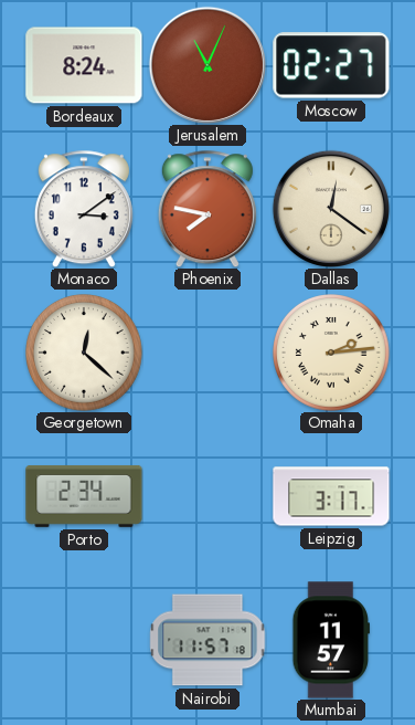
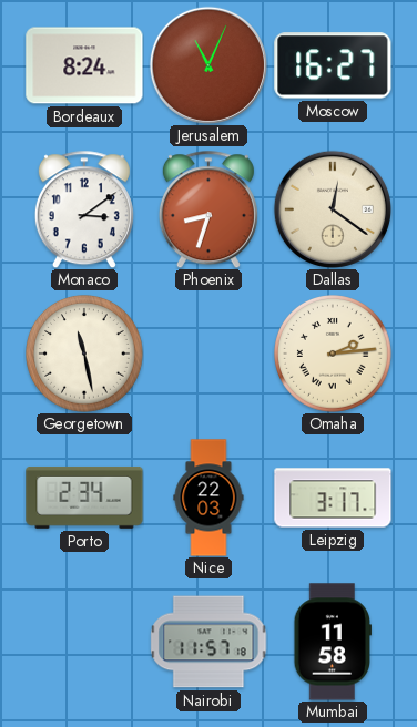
Moscow: 02:27 -> 16:27
Phoenix: 7:47 -> 8:33
Georgetown: 12:22 -> 11:28
Nice: none -> 22:03
Mumbai: 11:57 -> 11:58
